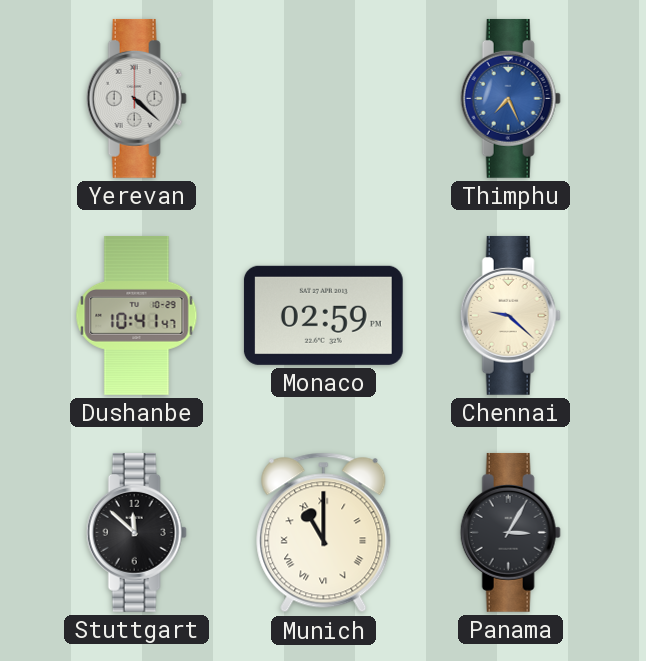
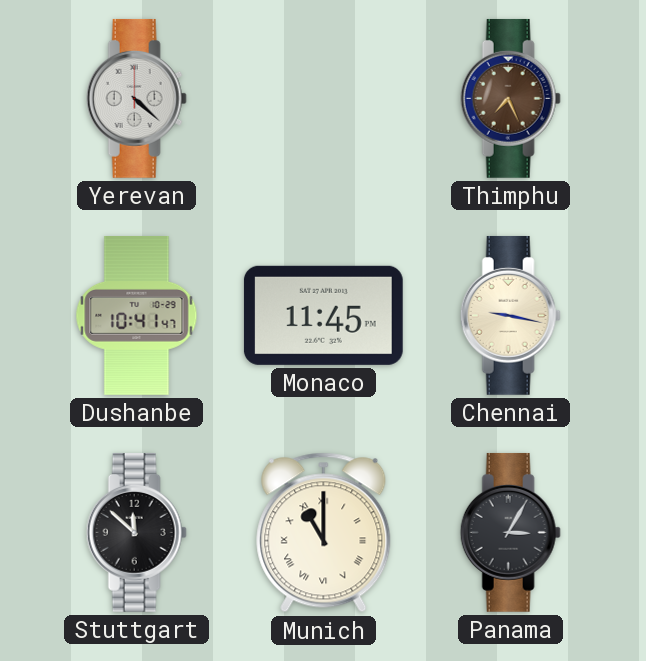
Thimphu dial: blue -> brown
Monaco: 02:59 -> 11:45
Chennai: 9:22 -> 9:17
